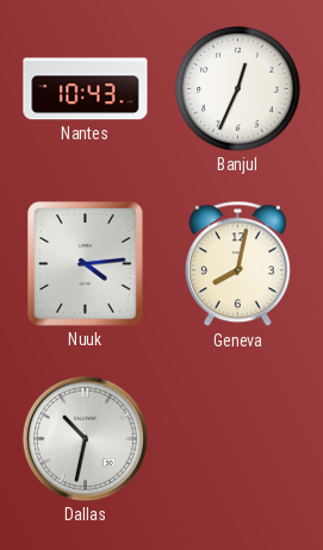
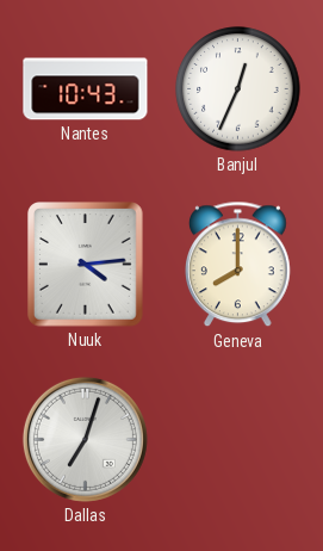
Geneva: 8:02 -> 8:00
Dallas: 10:32 -> 7:03
